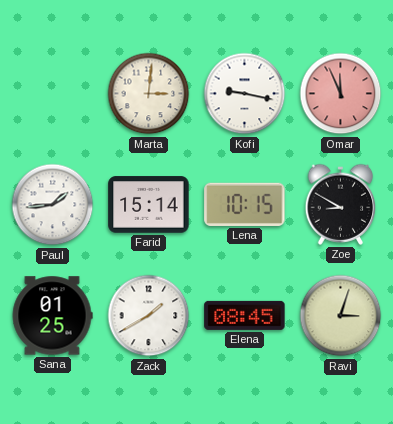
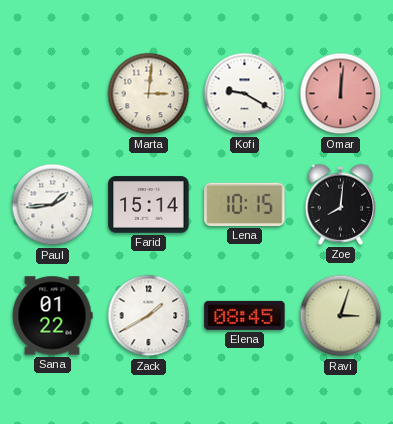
Kofi: 9:17 -> 9:20
Omar: 11:56 -> 12:01
Zoe: 8:50 -> 8:01
Sana: 01:25 -> 01:22
